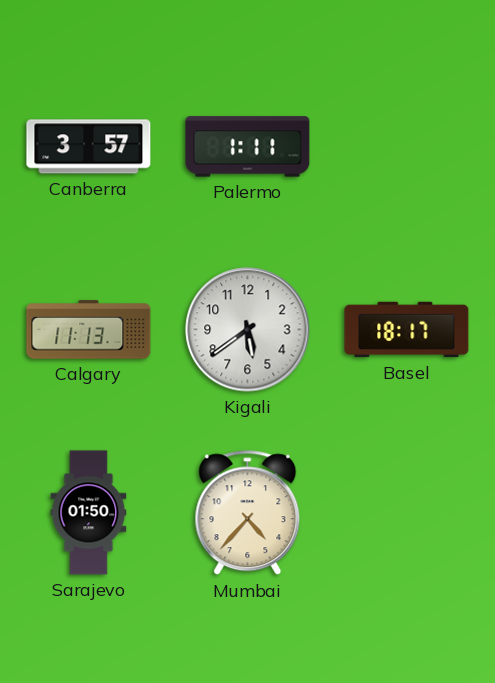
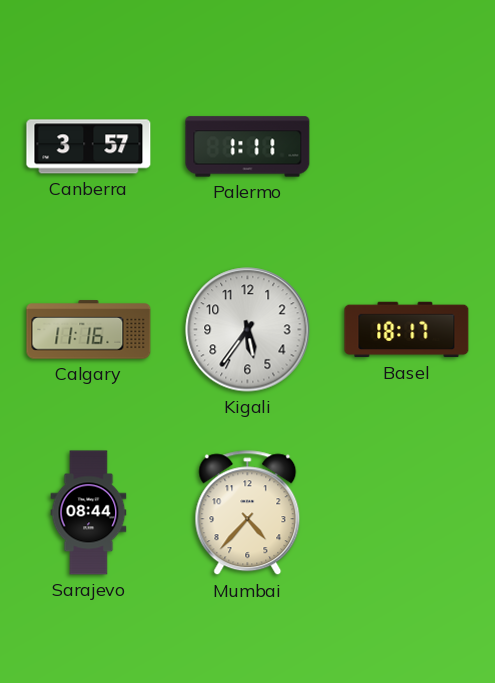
Calgary: 11:13 -> 11:16
Kigali: 5:39 -> 5:36
Sarajevo: 01:50 -> 08:44
